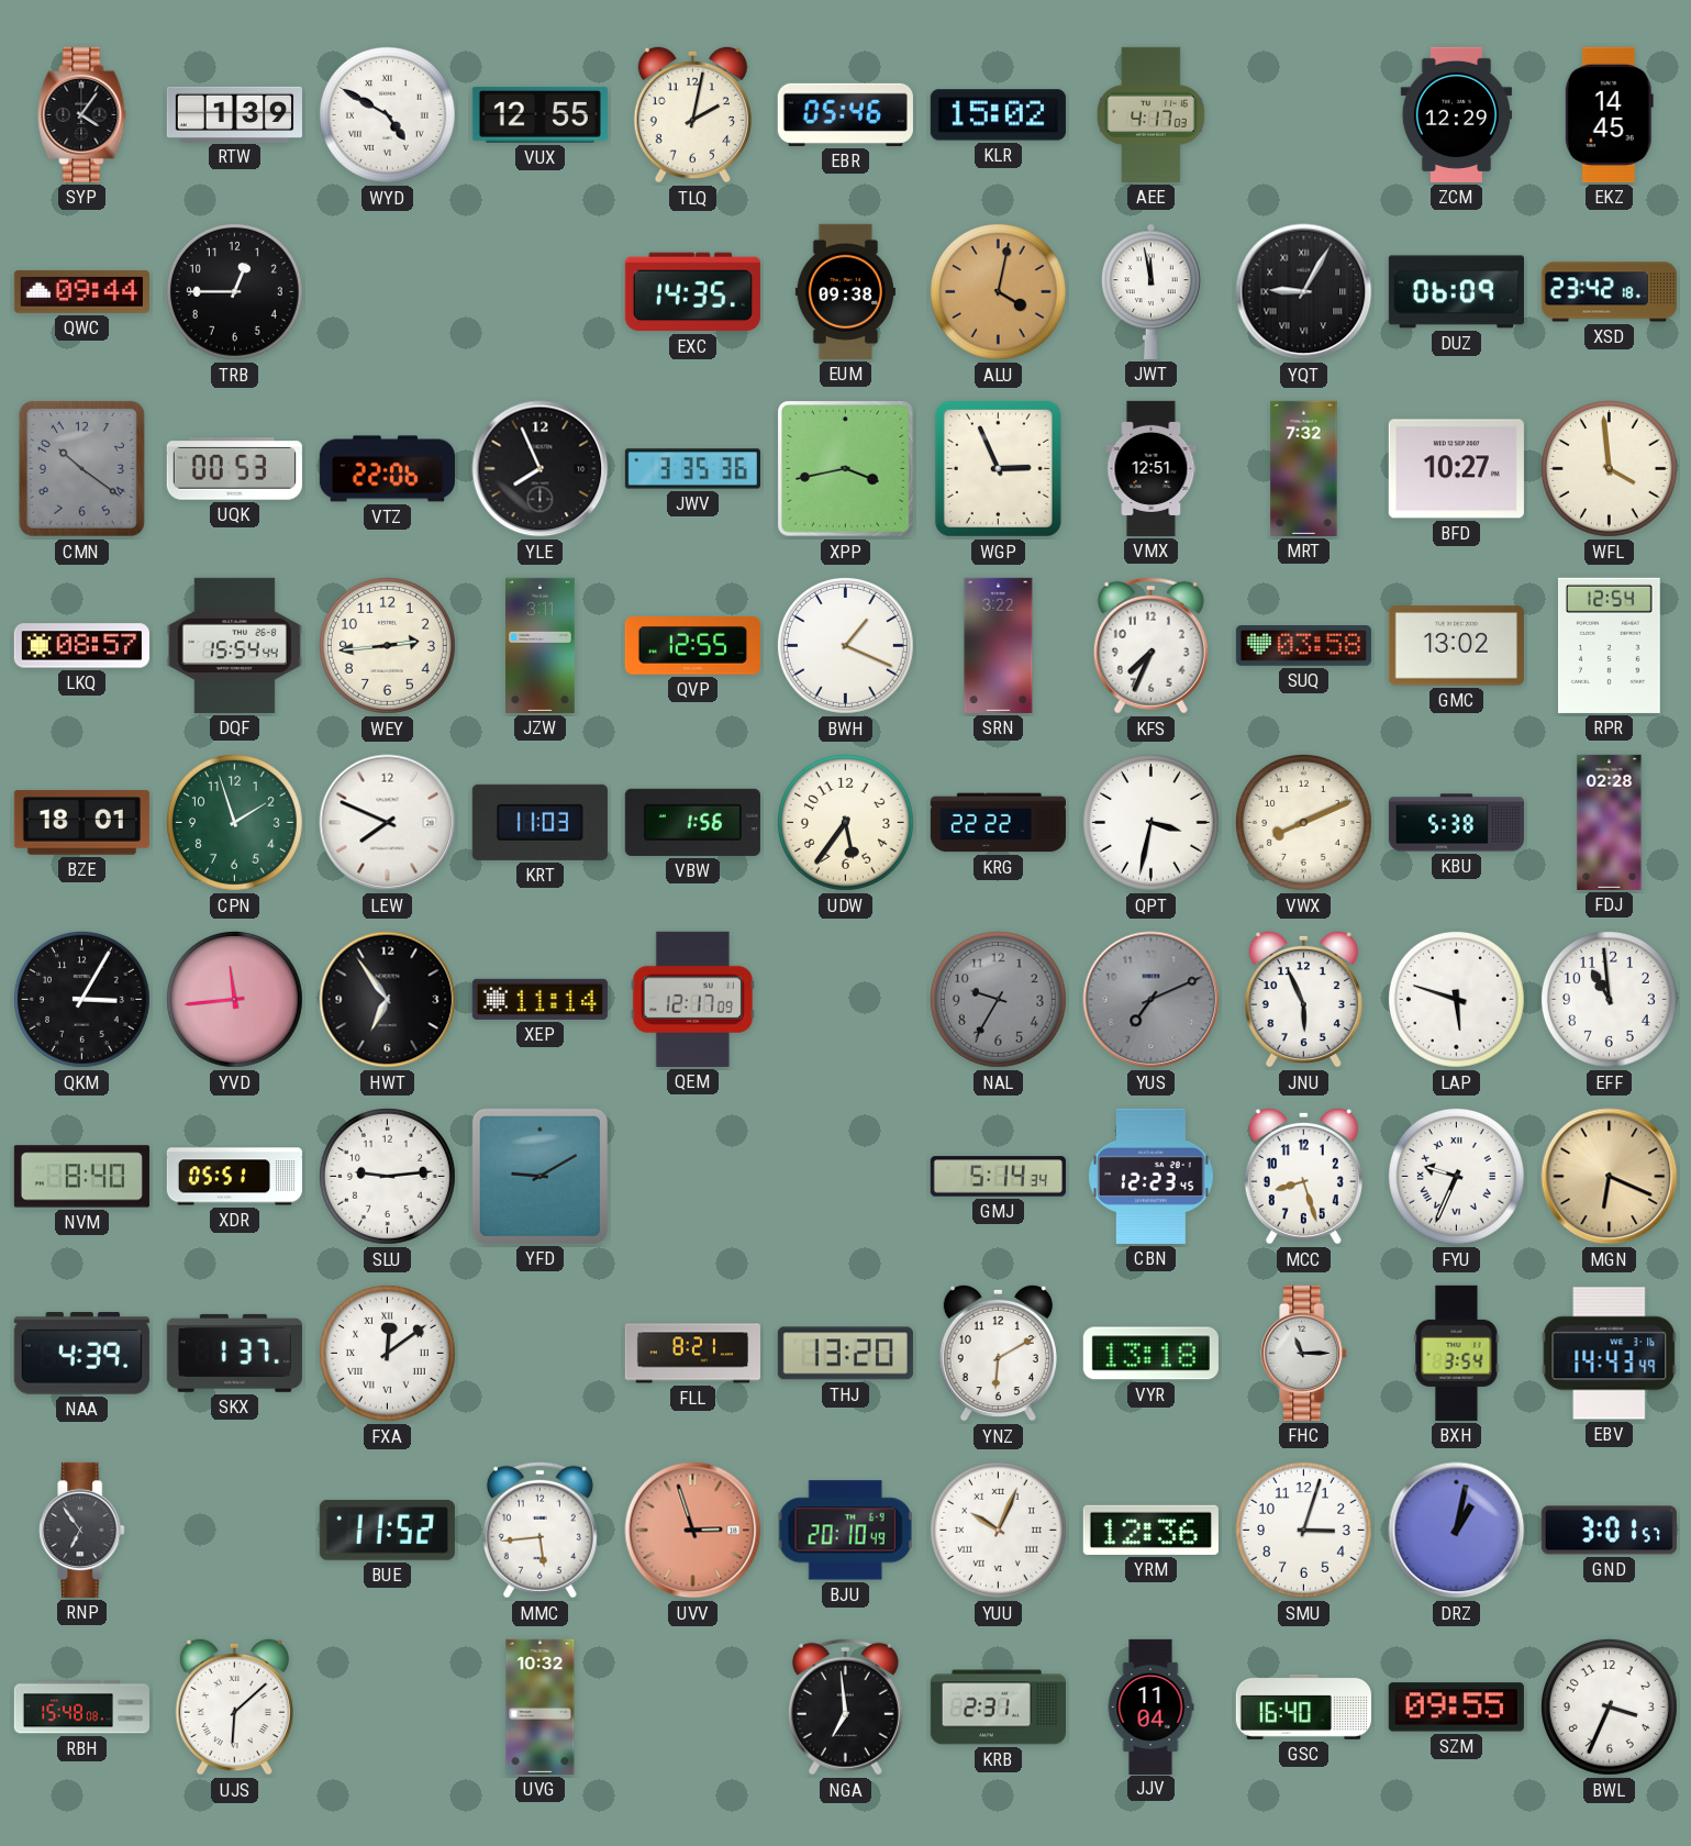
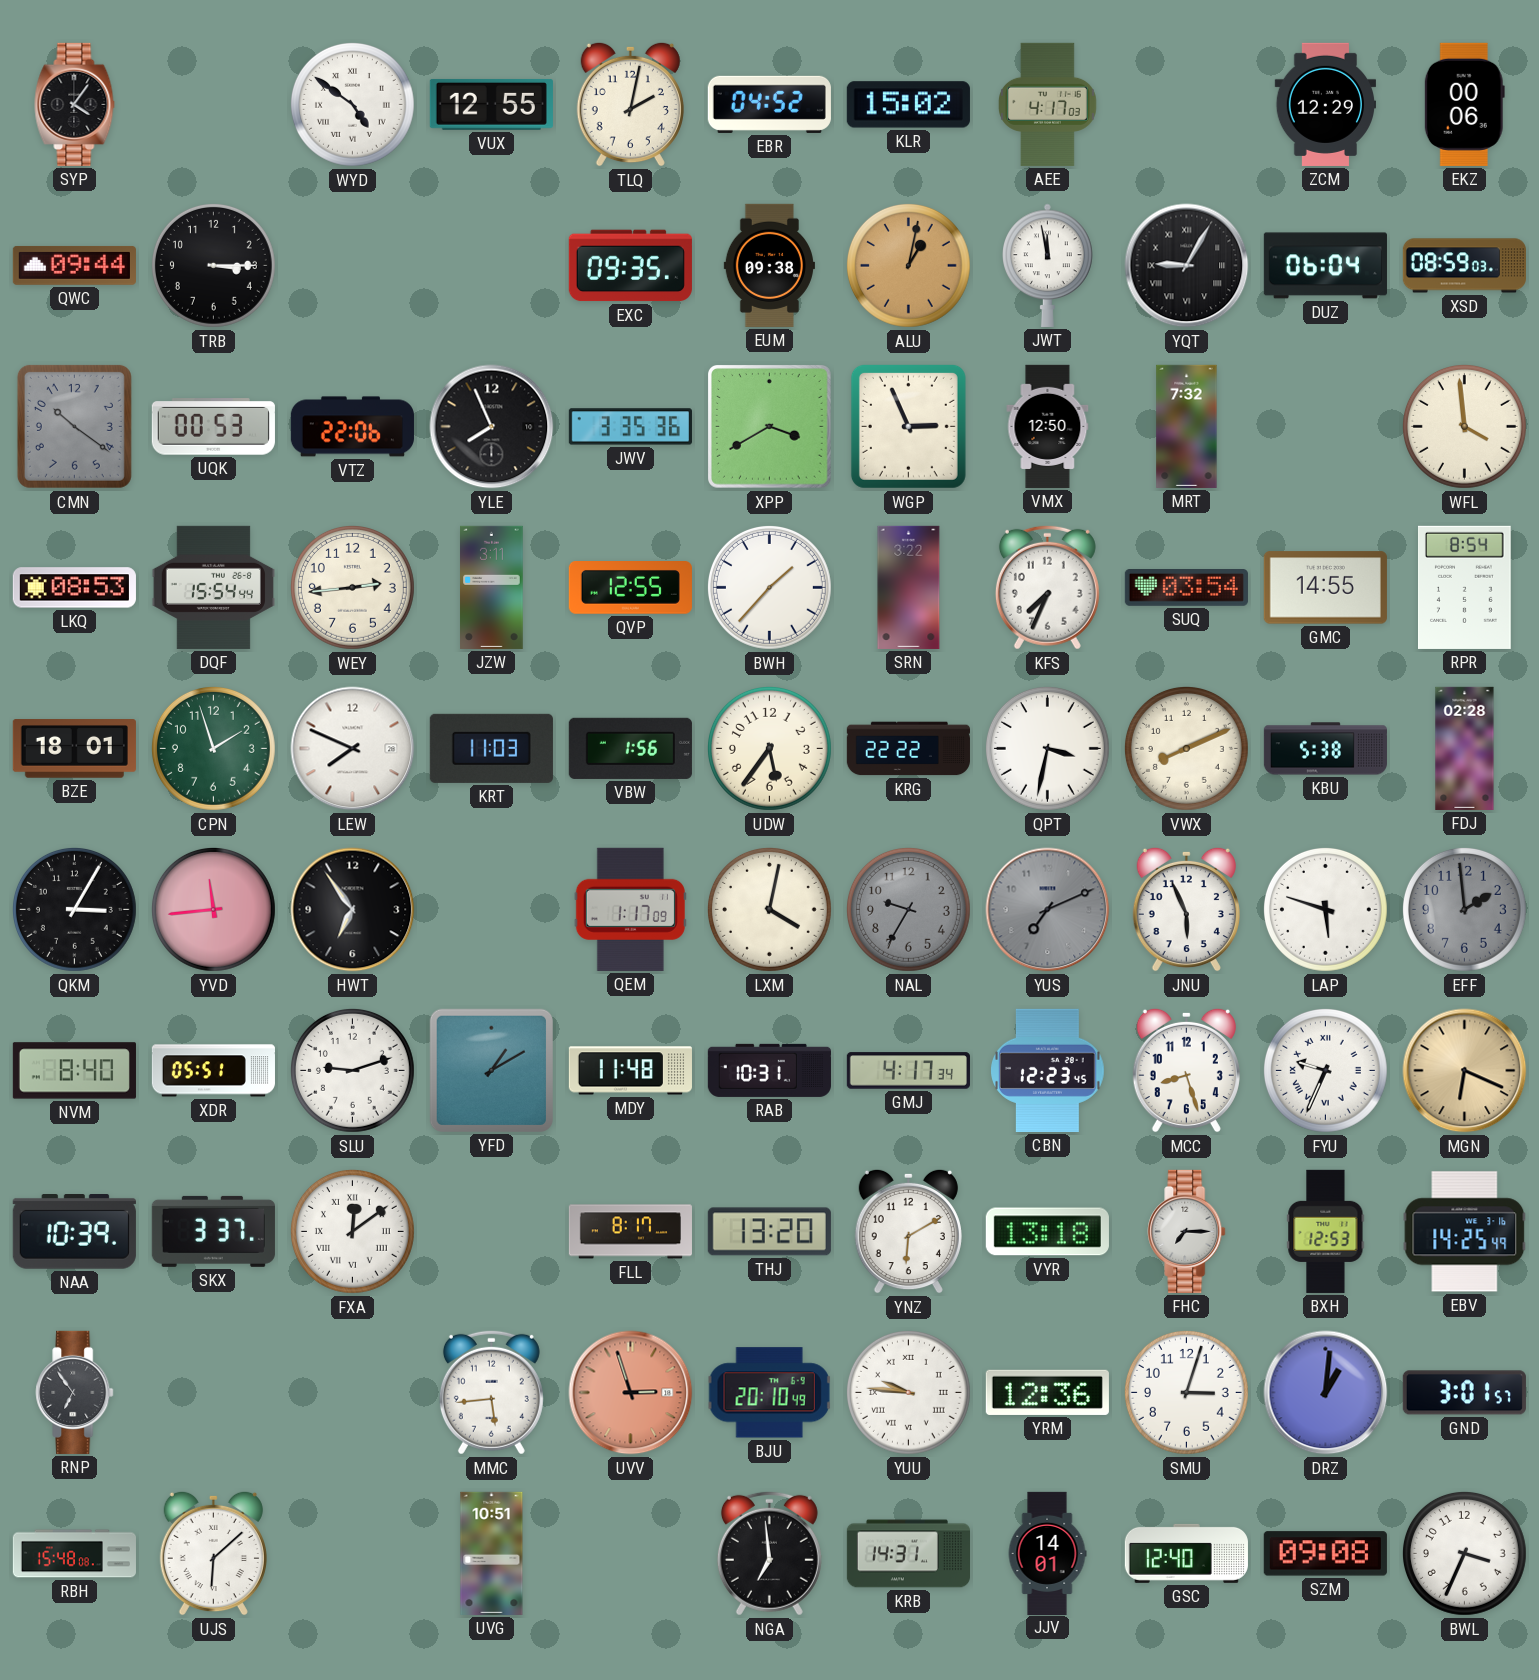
RTW: 1:39 -> none
WYD: 4:50 -> 4:51
EBR: 05:46 -> 04:52
EKZ: 14:45 -> 00:06
TRB: 12:45 -> 3:15
EXC: 14:35 -> 09:35
ALU: 4:02 -> 1:02
DUZ: 06:09 -> 06:04
XSD: 23:42 -> 08:59
XPP: 3:43 -> 3:40
VMX: 12:51 -> 12:50
BFD: 10:27 -> none
LKQ: 08:57 -> 08:53
BWH: 1:19 -> 1:37
SUQ: 03:58 -> 03:54
GMC: 13:02 -> 14:55
RPR: 12:54 -> 8:54
XEP: 11:14 -> none
QEM: 12:17 -> 1:17
LXM: none -> 4:02
EFF: 10:59 -> 1:59
EFF dial: white -> grey
SLU: 9:14 -> 9:12
YFD: 9:10 -> 1:10
MDY: none -> 11:48
RAB: none -> 10:31
GMJ: 5:14 -> 4:17
NAA: 4:39 -> 10:39
SKX: 1:37 -> 3:37
FLL: 8:21 -> 8:17
FHC: 11:15 -> 7:15
BXH: 3:54 -> 12:53
EBV: 14:43 -> 14:25
BUE: 11:52 -> none
YUU: 10:04 -> 9:46
DRZ: 1:02 -> 1:01
UVG: 10:32 -> 10:51
KRB: 2:31 -> 14:31
JJV: 11:04 -> 14:01
GSC: 16:40 -> 12:40
SZM: 09:55 -> 09:08
